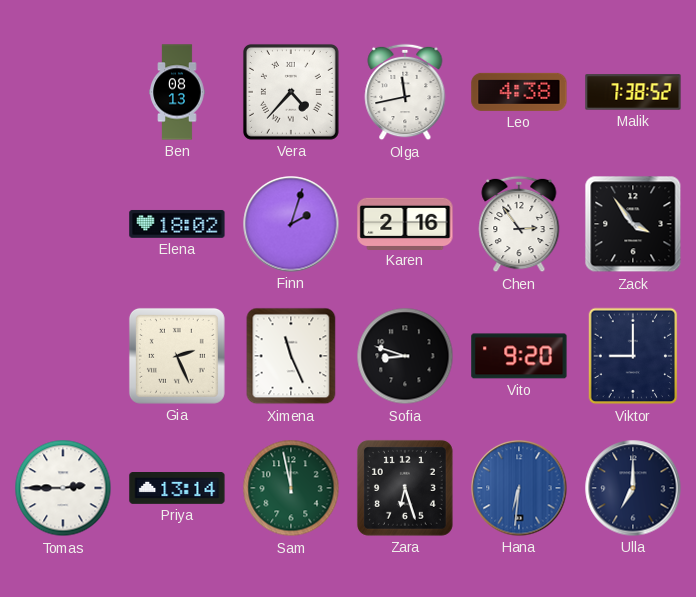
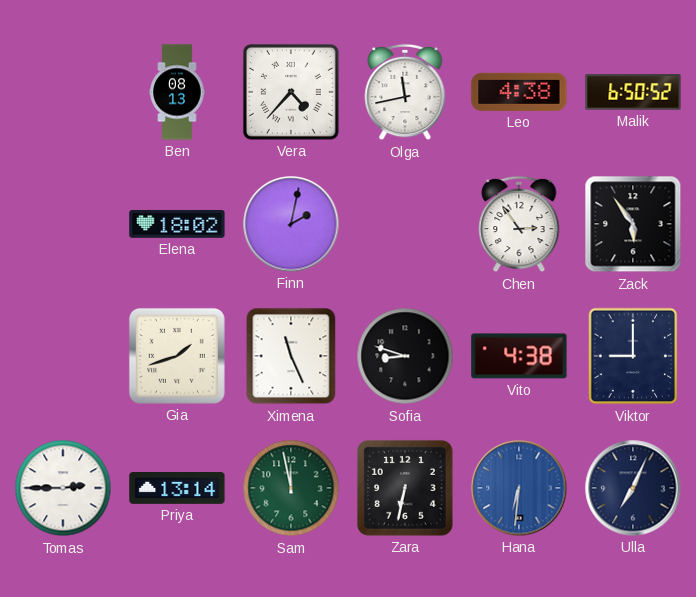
Malik: 7:38 -> 6:50
Finn: 2:03 -> 2:02
Karen: 2:16 -> none
Zack: 3:54 -> 5:54
Gia: 2:26 -> 1:42
Vito: 9:20 -> 4:38
Zara: 6:27 -> 6:32
Ulla: 7:00 -> 7:04
